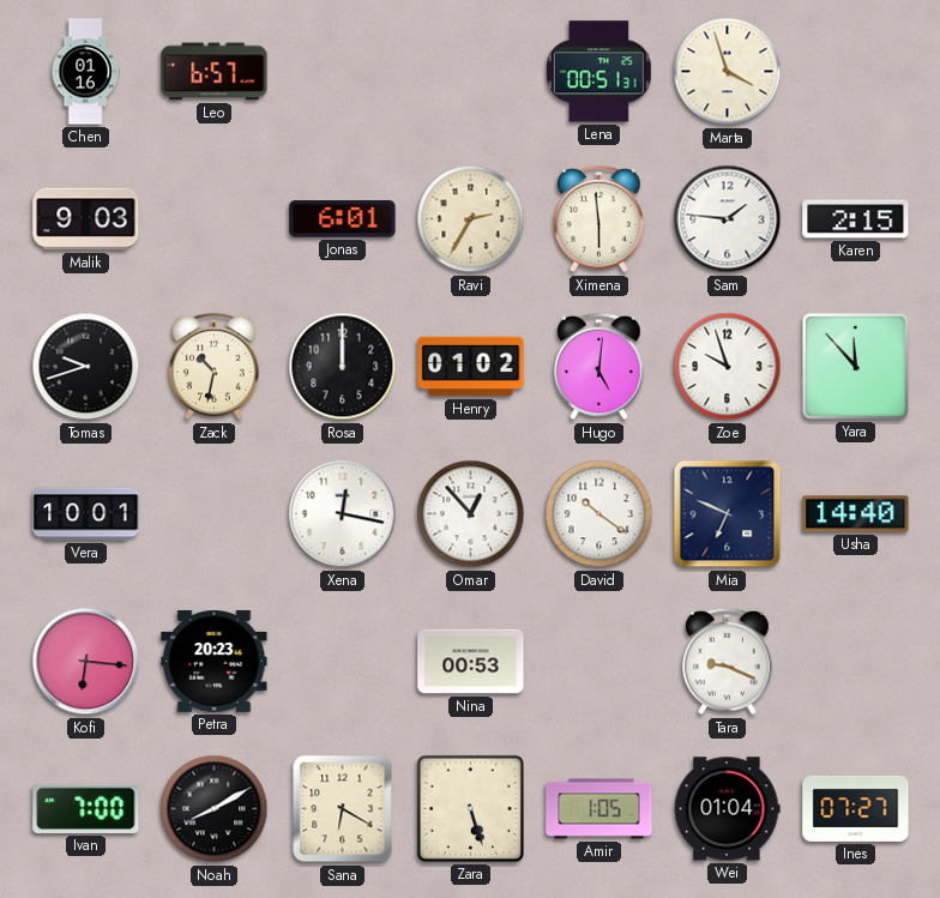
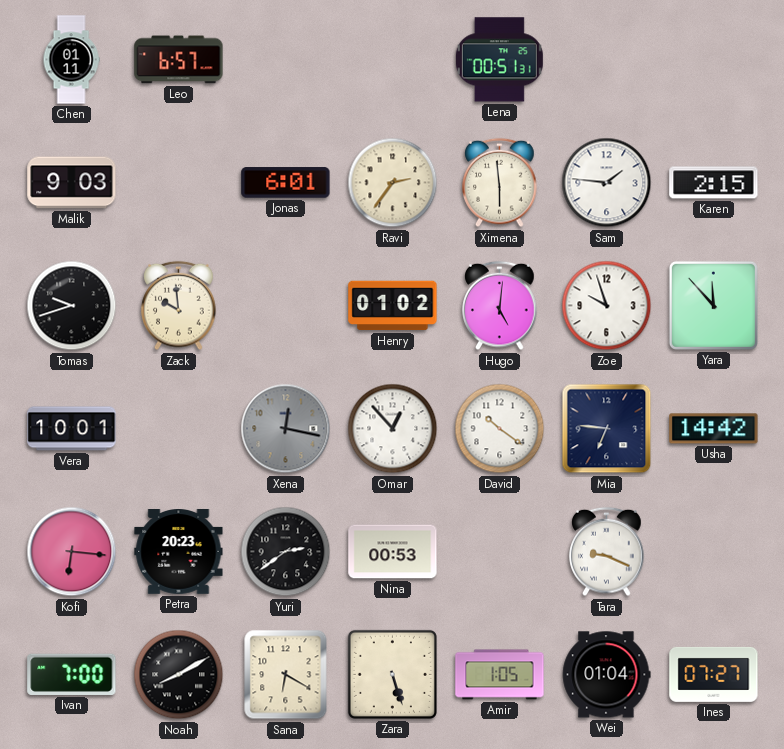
Chen: 01:16 -> 01:11
Marta: 3:57 -> none
Ravi: 2:35 -> 2:36
Zack: 10:32 -> 9:59
Rosa: 12:00 -> none
Xena dial: white -> grey
Mia: 6:49 -> 6:46
Usha: 14:40 -> 14:42
Yuri: none -> 2:39
